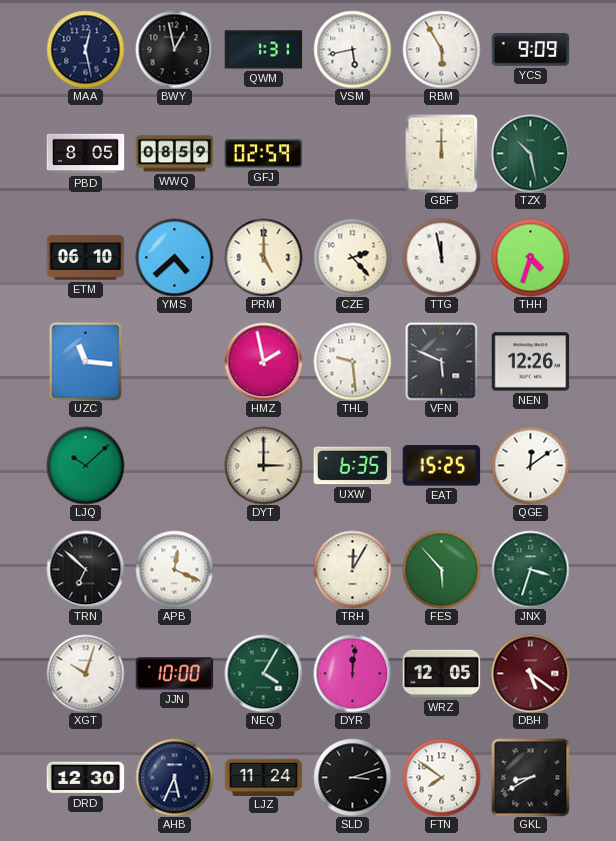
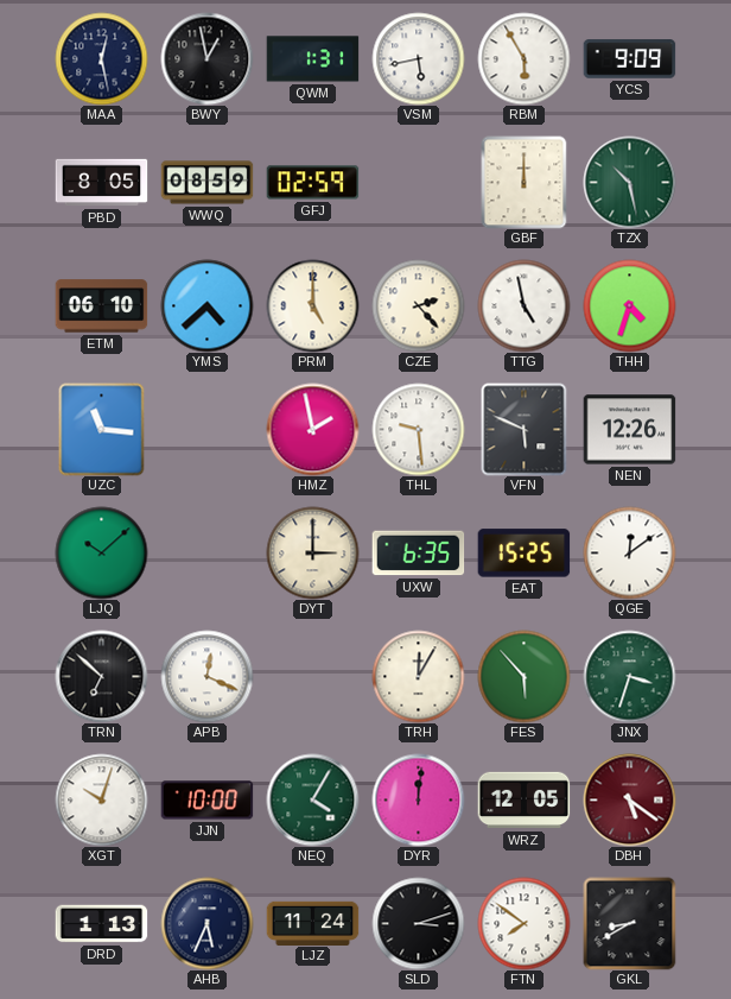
TTG: 11:58 -> 4:58
DRD: 12:30 -> 1:13
